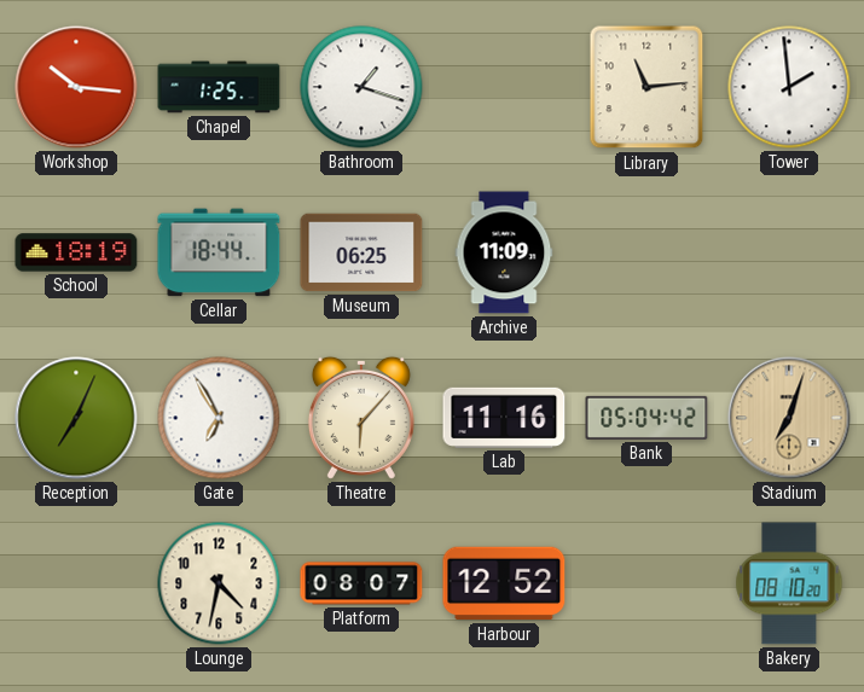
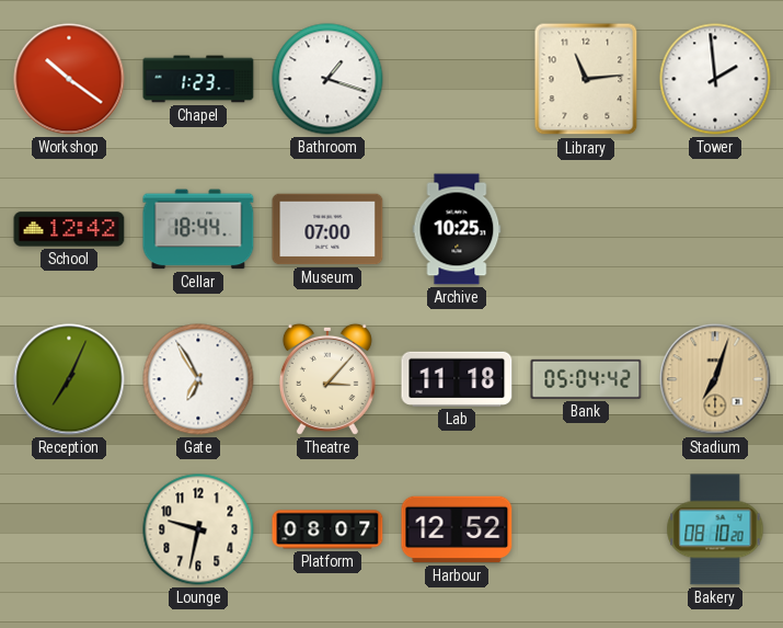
Workshop: 10:16 -> 10:21
Chapel: 1:25 -> 1:23
School: 18:19 -> 12:42
Museum: 06:25 -> 07:00
Archive: 11:09 -> 10:25
Theatre: 6:07 -> 3:07
Lab: 11:16 -> 11:18
Lounge: 4:32 -> 9:32
